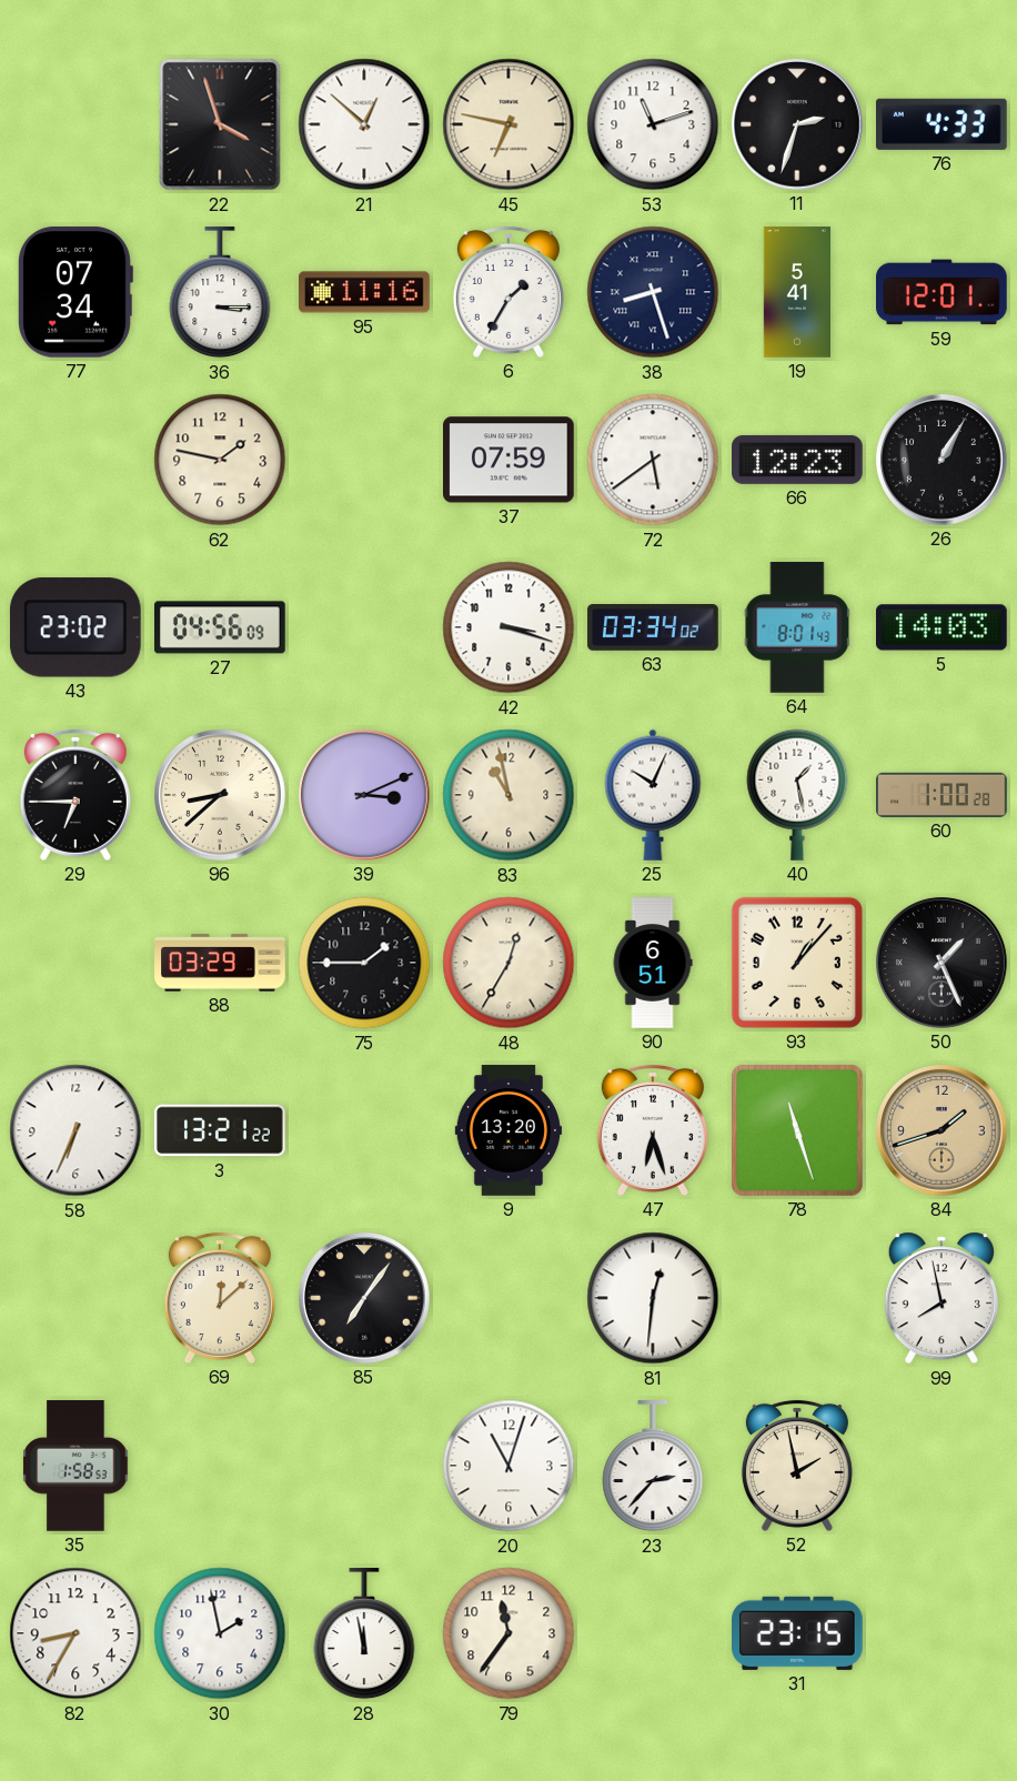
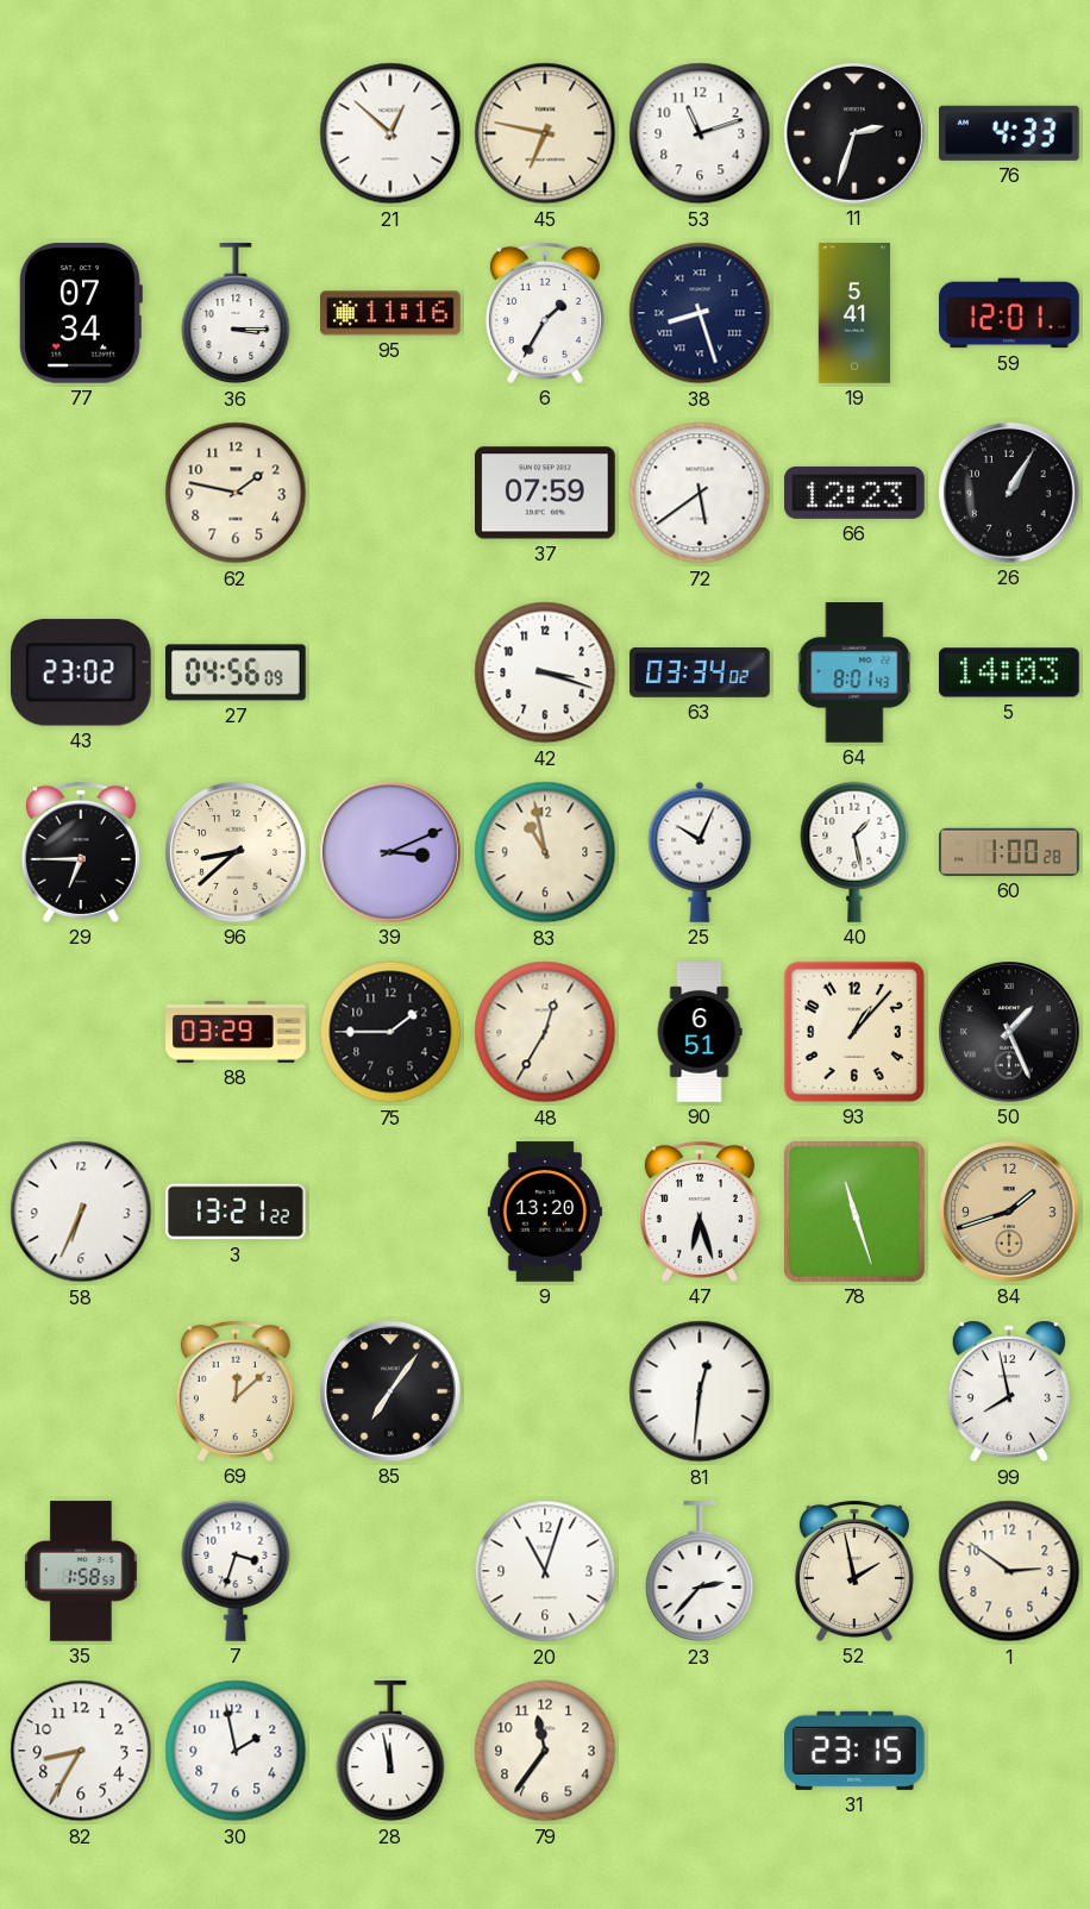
22: 3:57 -> none
7: none -> 3:33
1: none -> 2:51
